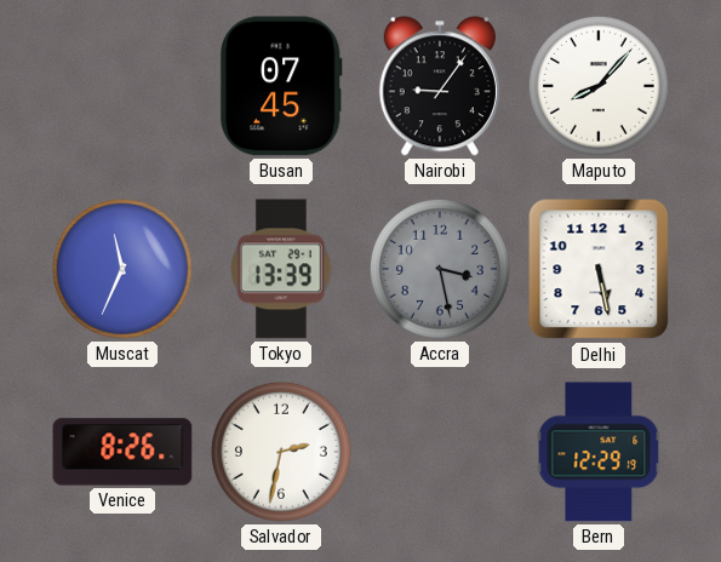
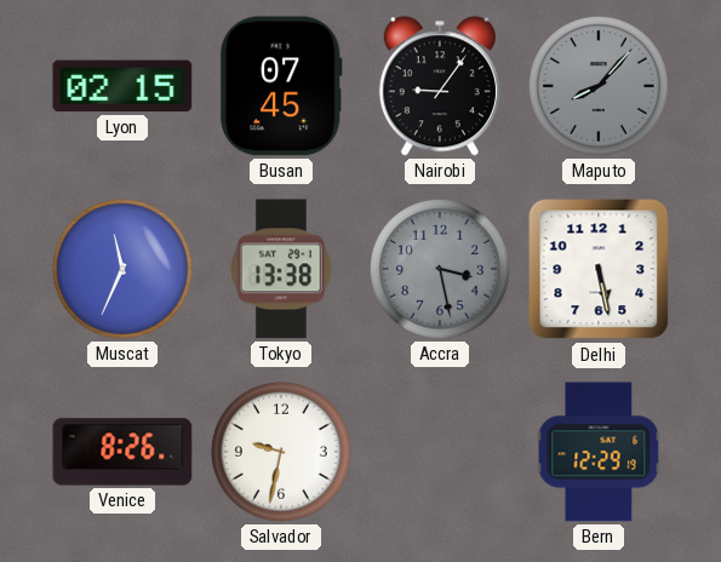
Lyon: none -> 02:15
Maputo dial: white -> grey
Tokyo: 13:39 -> 13:38
Salvador: 2:32 -> 9:32
